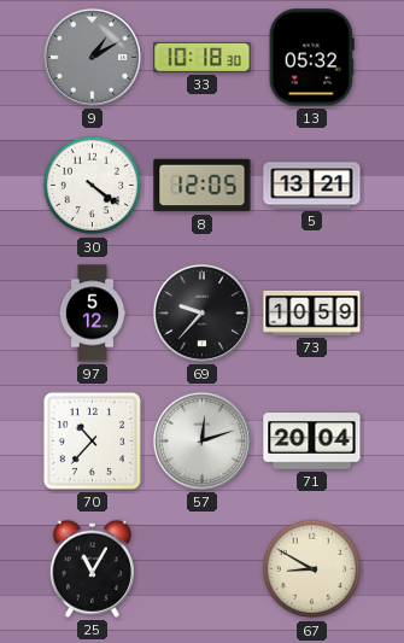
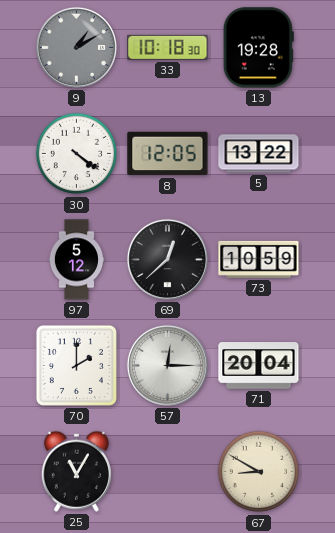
13: 05:32 -> 19:28
5: 13:21 -> 13:22
69: 9:37 -> 12:38
70: 10:37 -> 2:00
57: 12:12 -> 12:15
